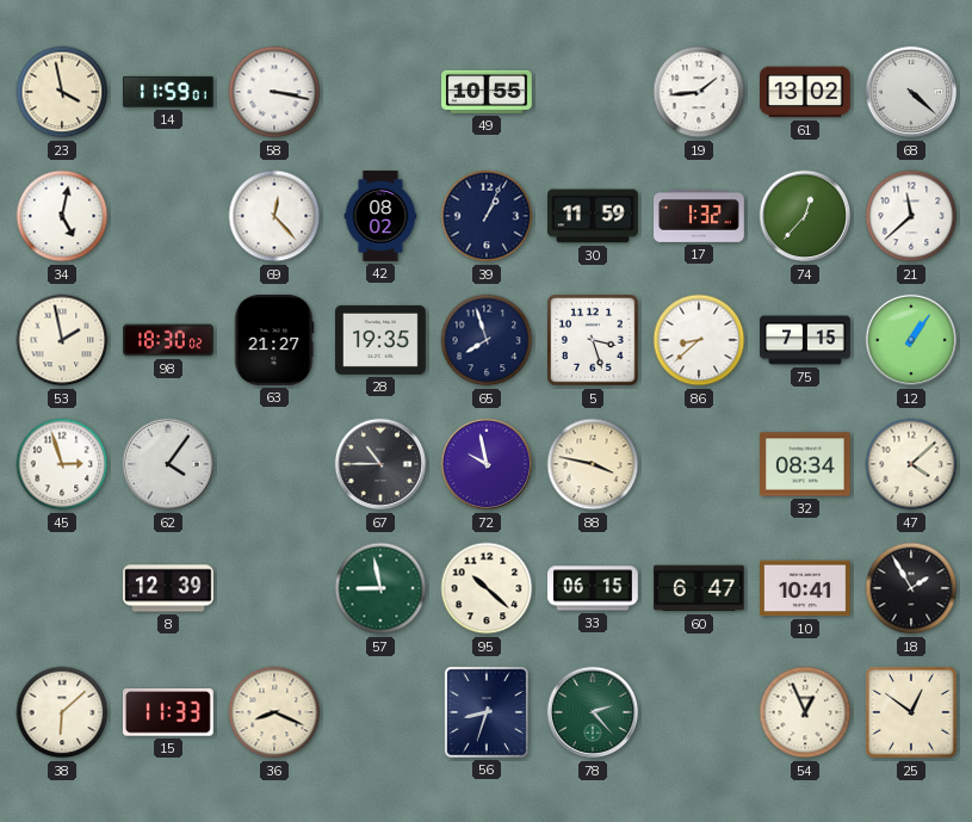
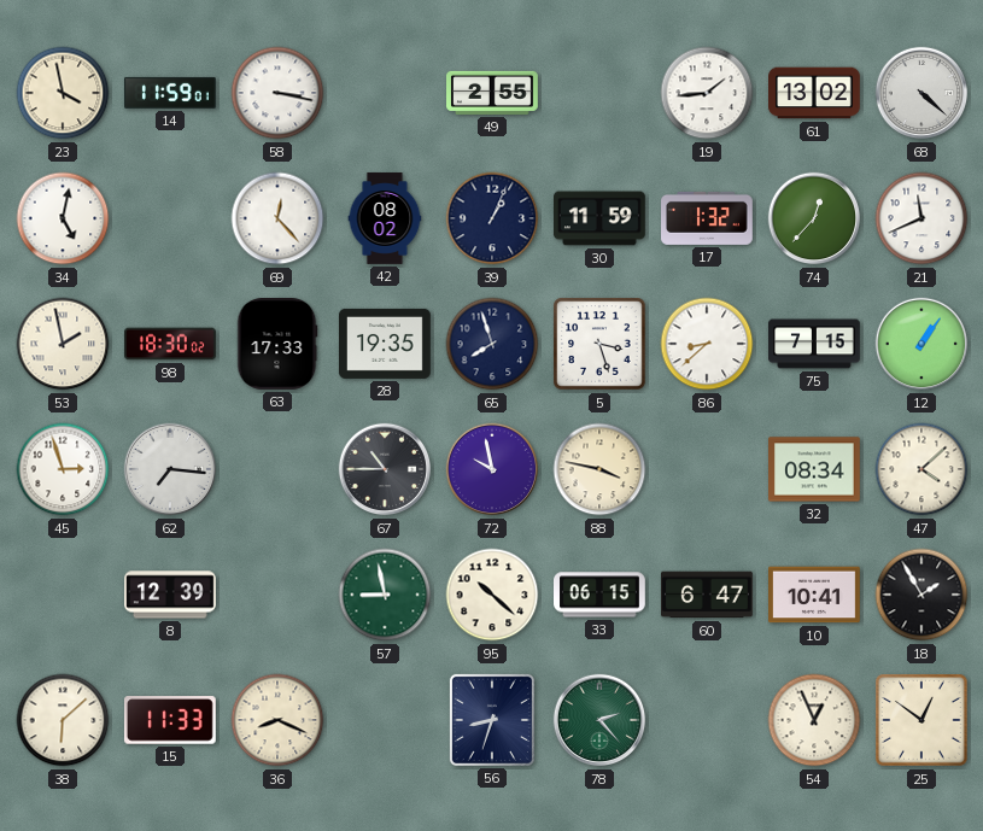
49: 10:55 -> 2:55
21: 11:38 -> 11:41
63: 21:27 -> 17:33
62: 4:06 -> 7:16
